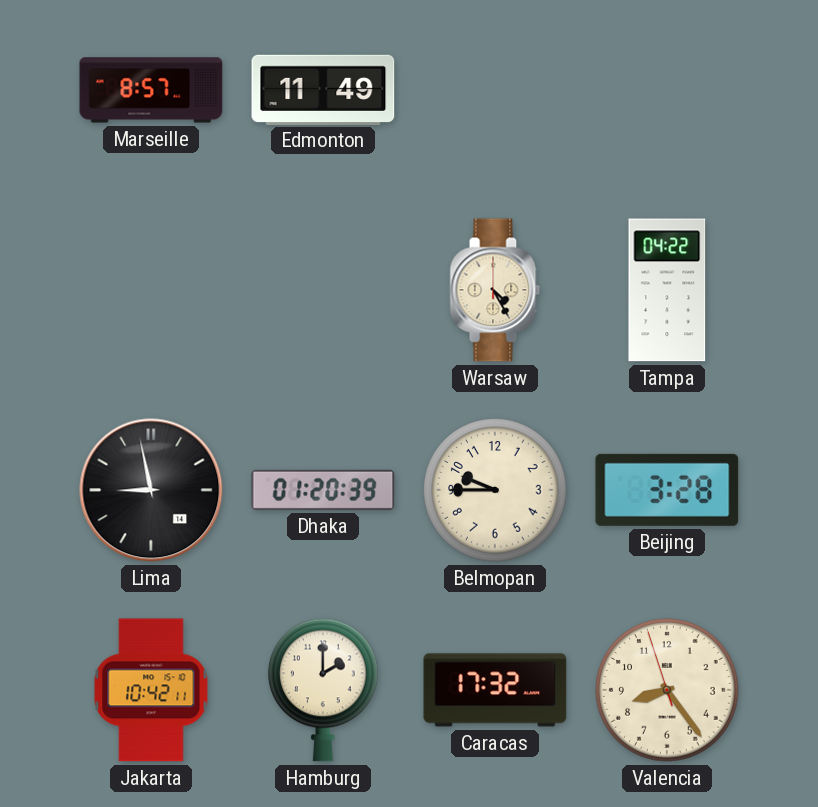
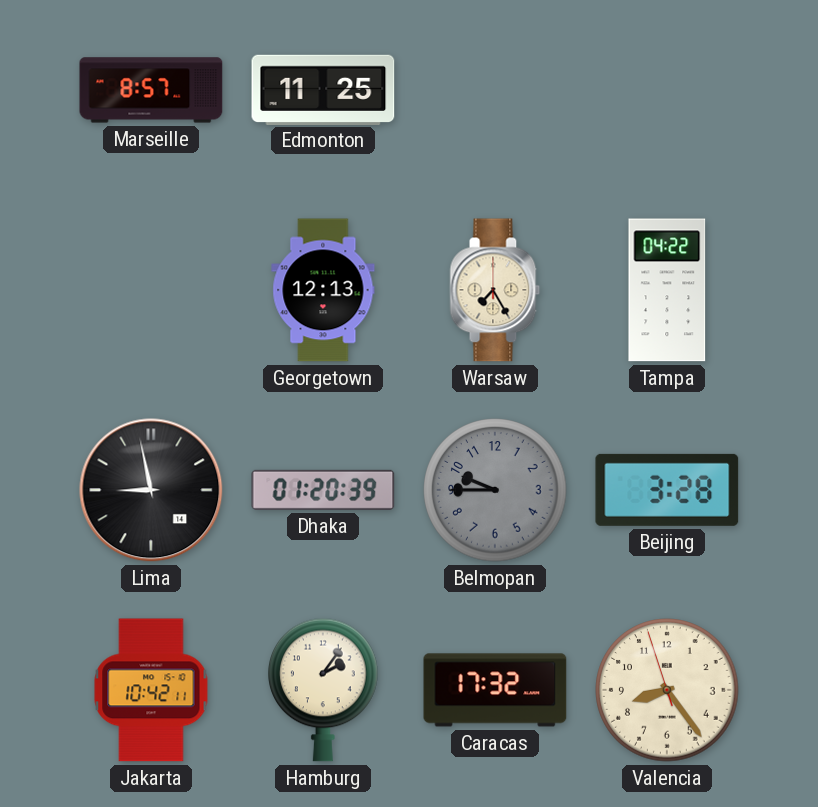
Edmonton: 11:49 -> 11:25
Georgetown: none -> 12:13
Warsaw: 4:25 -> 7:25
Belmopan dial: cream -> grey
Hamburg: 2:00 -> 2:06
